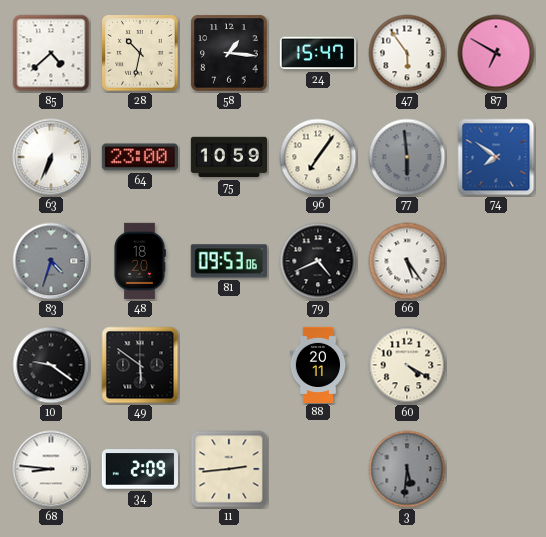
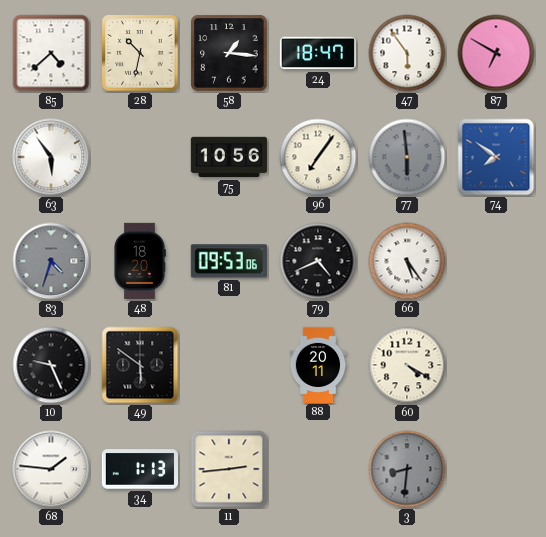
24: 15:47 -> 18:47
63: 6:34 -> 5:54
64: 23:00 -> none
75: 10:59 -> 10:56
10: 9:21 -> 9:26
68: 8:46 -> 1:46
34: 2:09 -> 1:13
3: 5:31 -> 8:31
